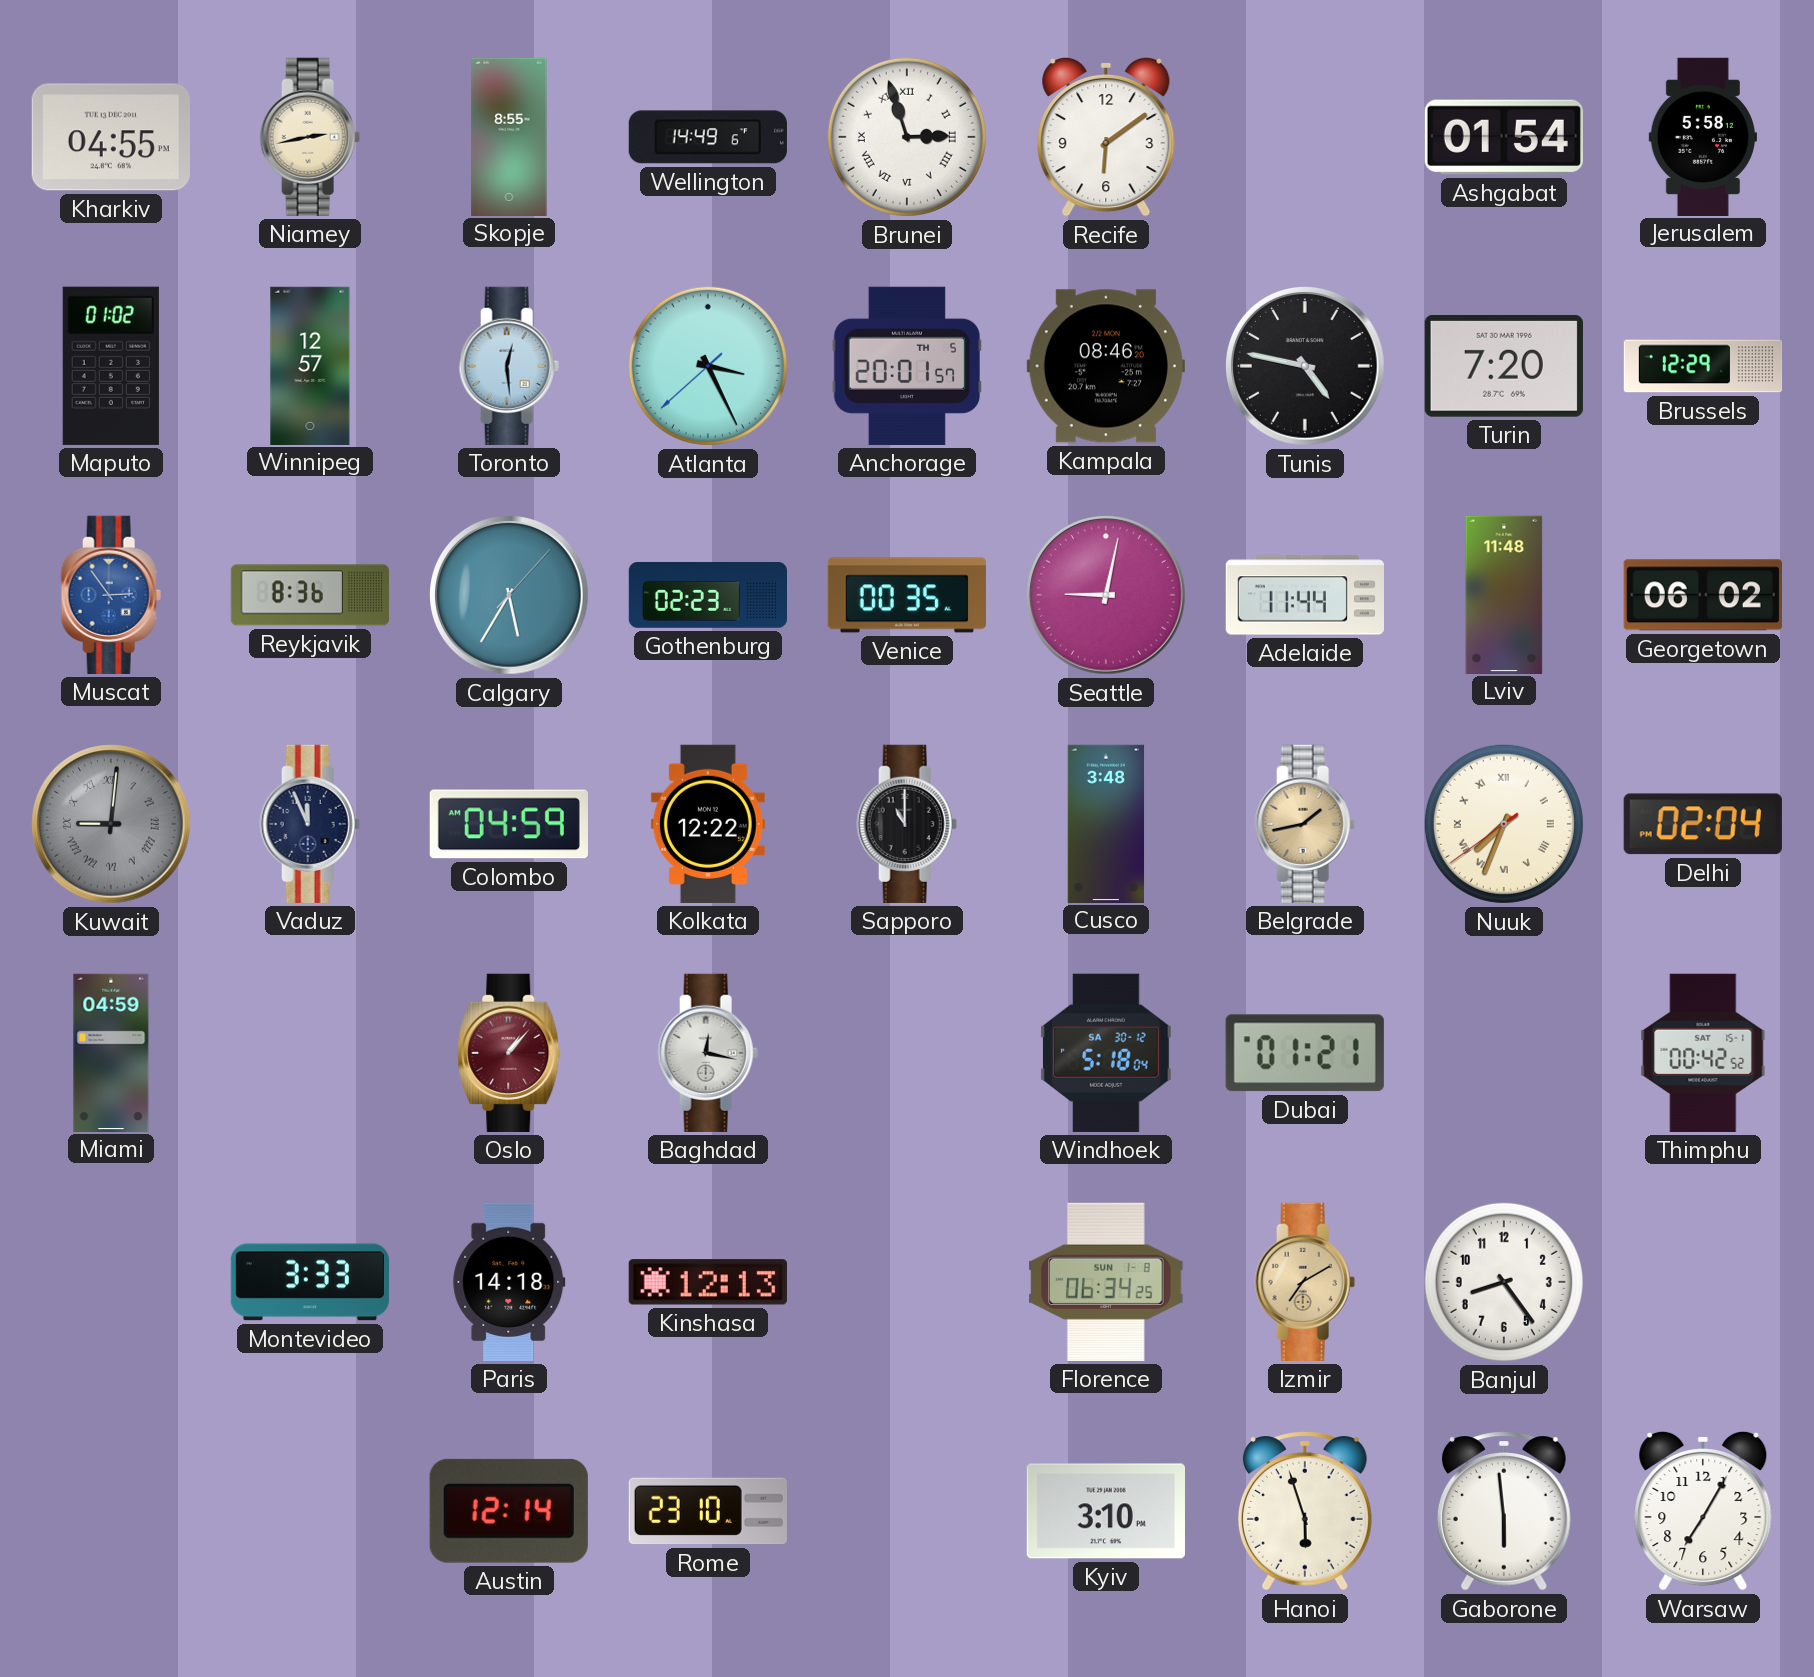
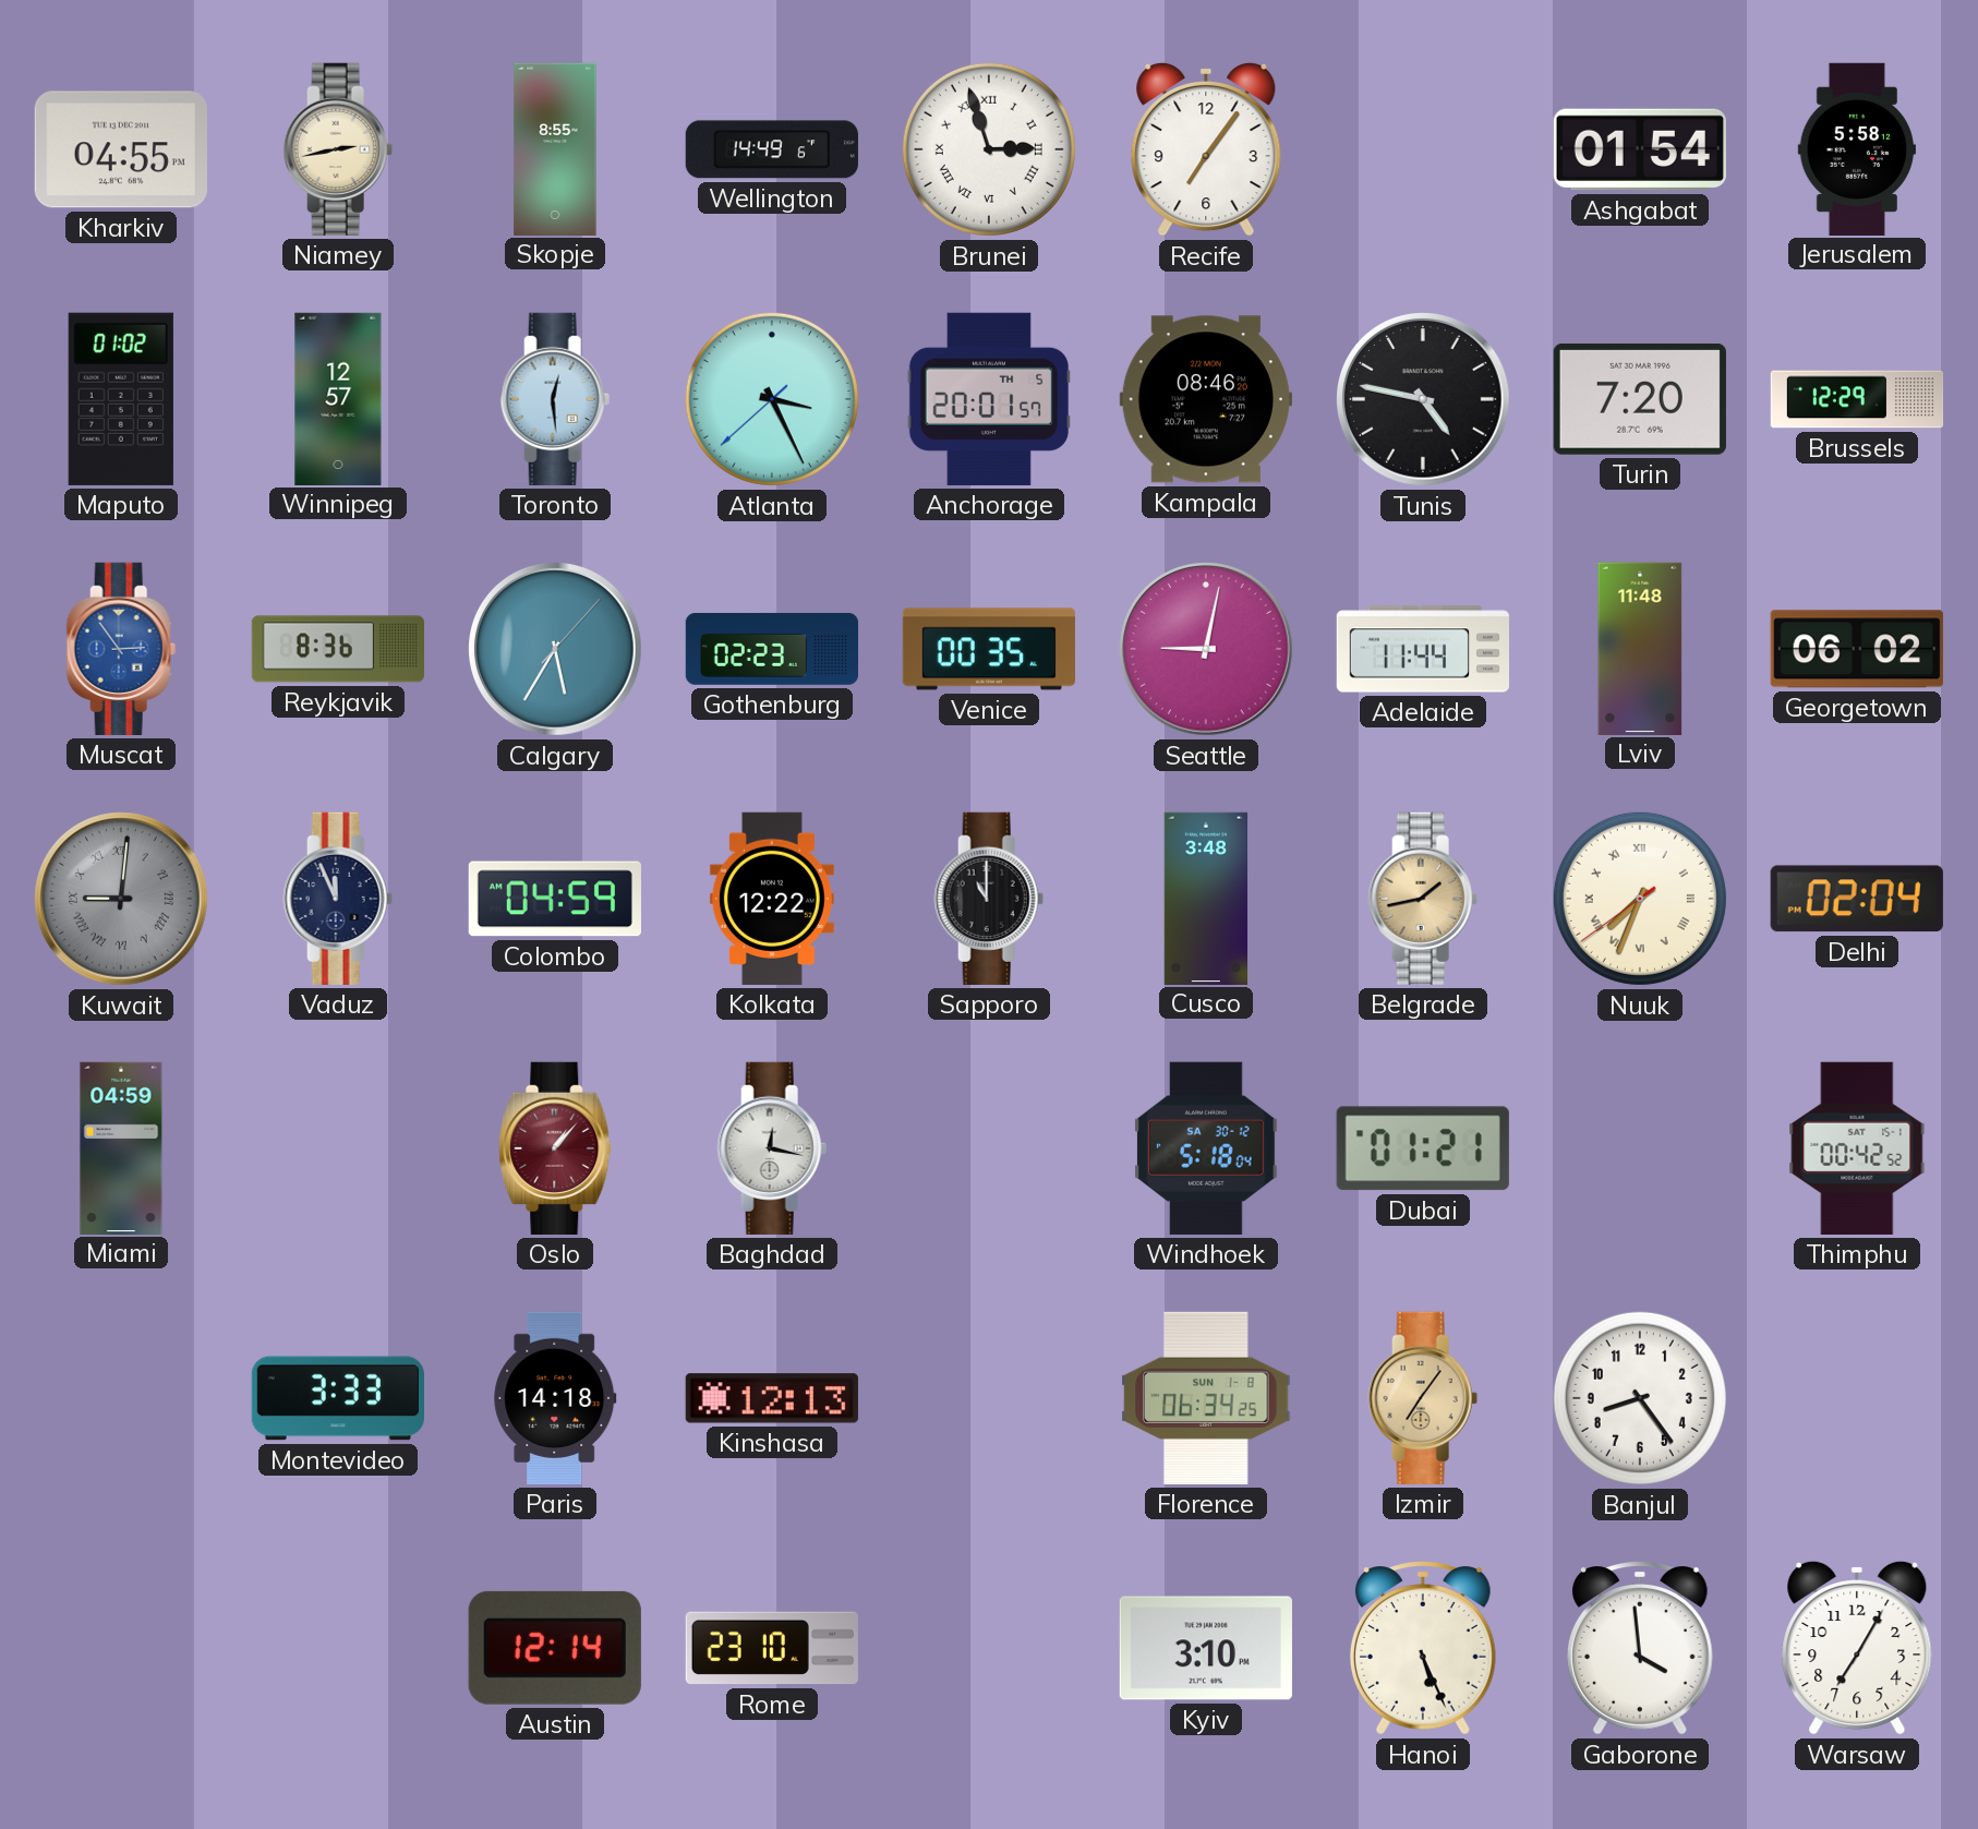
Recife: 6:09 -> 7:06
Izmir: 7:10 -> 7:06
Hanoi: 5:57 -> 5:26
Gaborone: 5:59 -> 3:59
